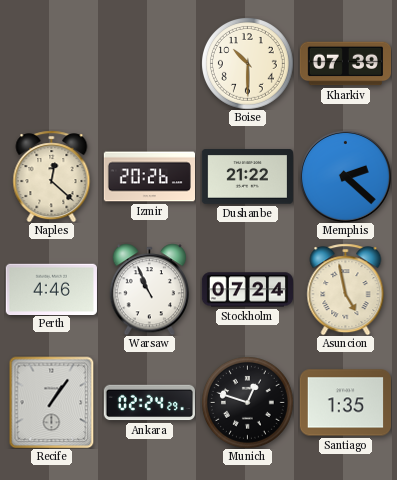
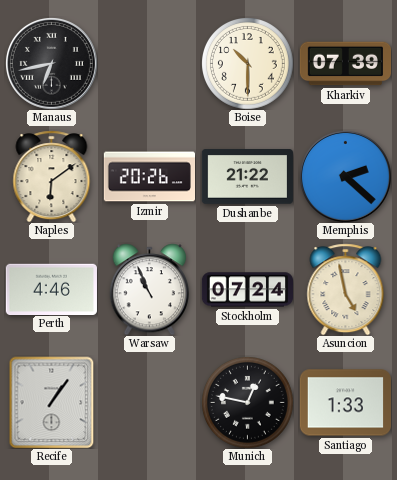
Manaus: none -> 6:43
Naples: 12:22 -> 6:09
Ankara: 02:24 -> none
Munich: 12:48 -> 12:47
Santiago: 1:35 -> 1:33
